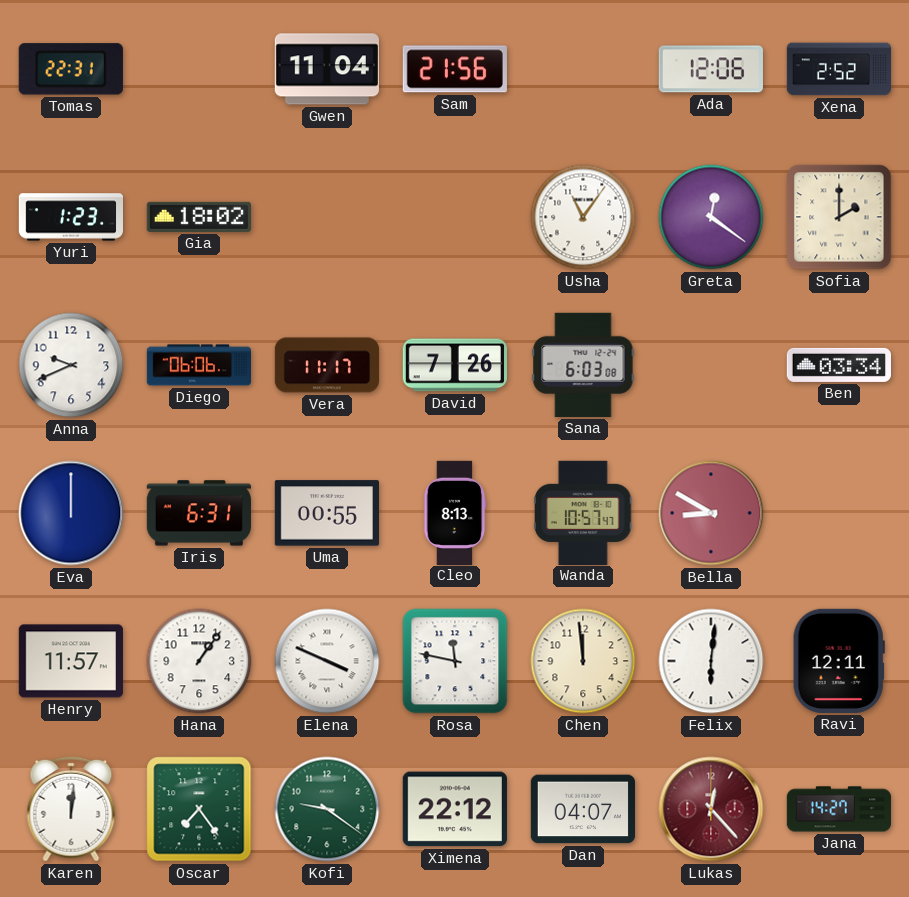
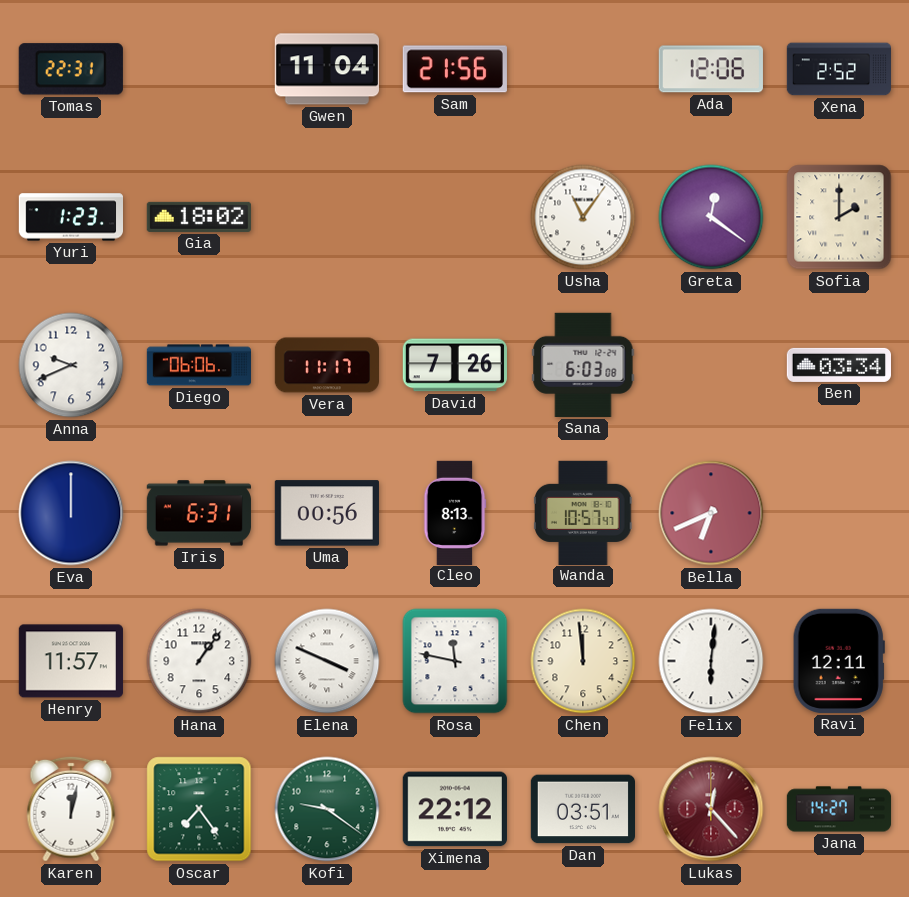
Uma: 00:55 -> 00:56
Bella: 8:50 -> 6:41
Karen: 12:01 -> 12:02
Dan: 04:07 -> 03:51
